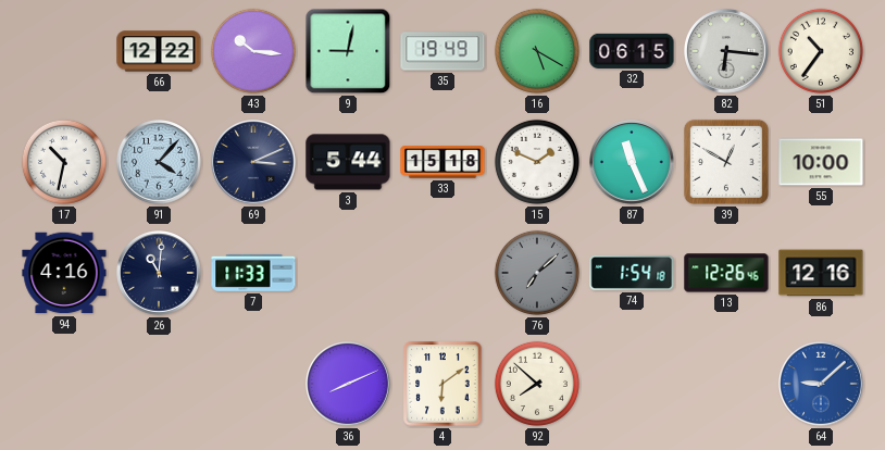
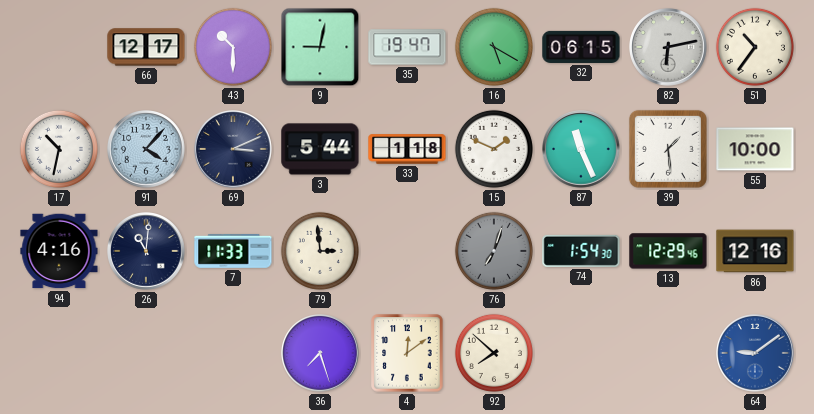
66: 12:22 -> 12:17
43: 10:16 -> 10:30
35: 19:49 -> 19:47
82: 6:16 -> 6:13
33: 15:18 -> 1:18
39: 12:50 -> 1:29
79: none -> 2:59
76: 7:08 -> 7:03
74: 1:54:18 -> 1:54:30
13: 12:26 -> 12:29
36: 8:11 -> 7:27
4: 6:09 -> 12:09
64: 9:08 -> 9:09
